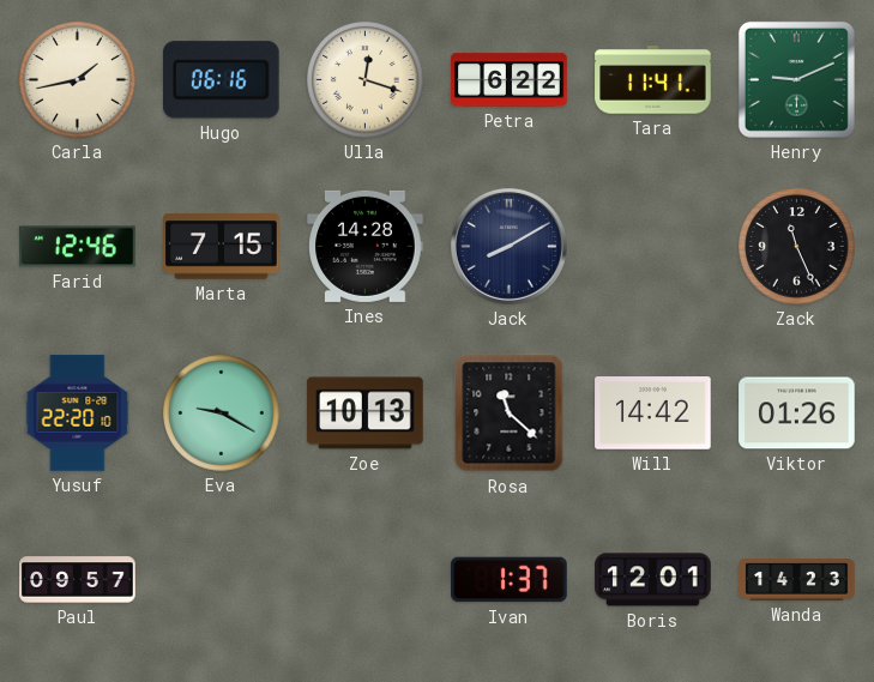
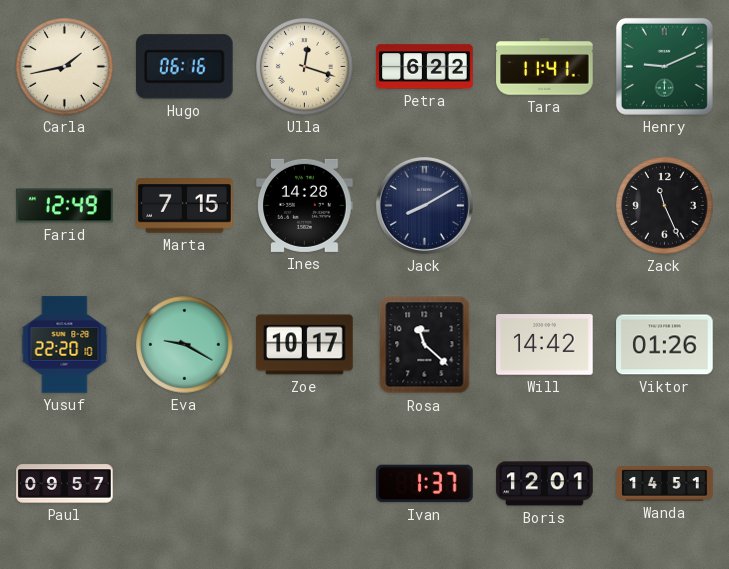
Farid: 12:46 -> 12:49
Zoe: 10:13 -> 10:17
Wanda: 14:23 -> 14:51
